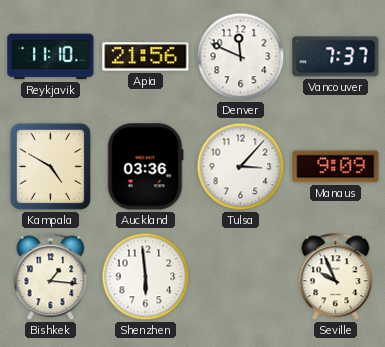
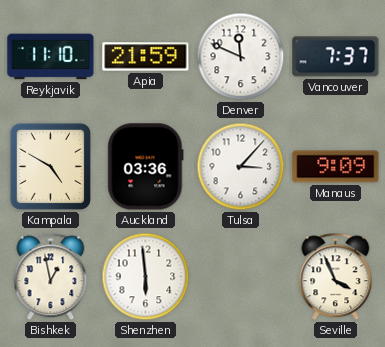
Apia: 21:56 -> 21:59
Bishkek: 1:16 -> 12:58
Seville: 9:56 -> 3:56
